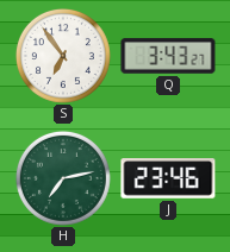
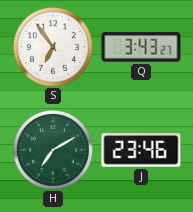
H: 7:13 -> 7:10
